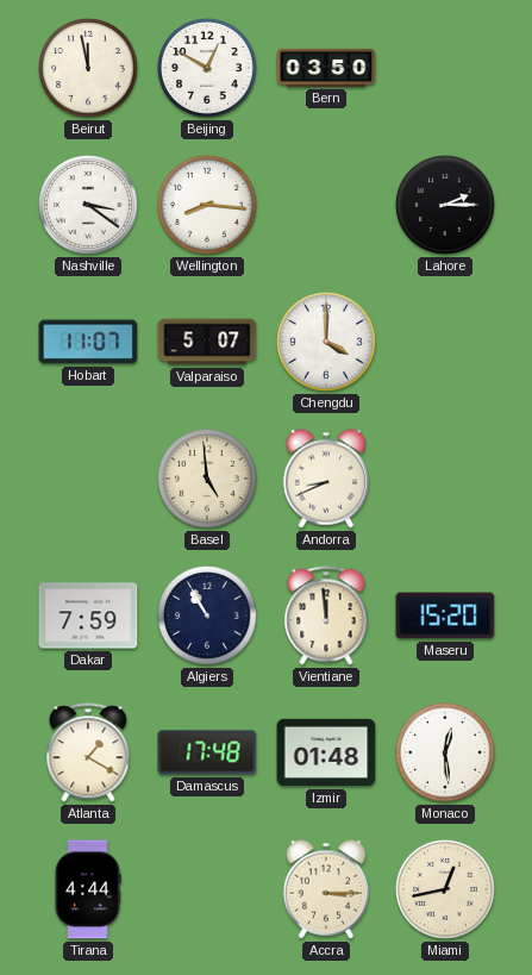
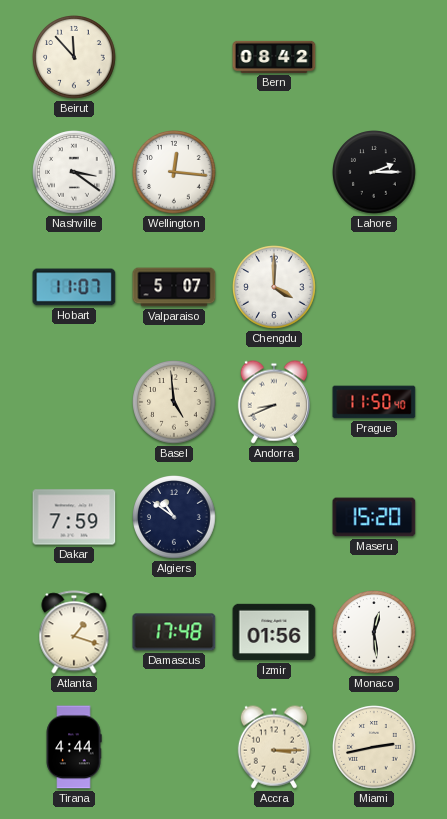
Beirut: 11:58 -> 11:53
Beijing: 12:50 -> none
Bern: 03:50 -> 08:42
Wellington: 8:16 -> 12:16
Prague: none -> 11:50
Algiers: 10:55 -> 10:51
Vientiane: 11:59 -> none
Atlanta: 1:20 -> 1:18
Izmir: 01:48 -> 01:56
Miami: 12:43 -> 2:43
